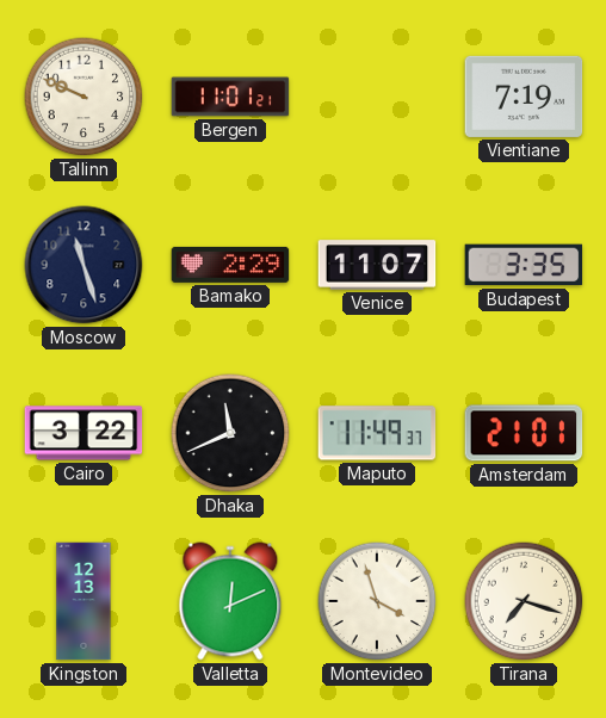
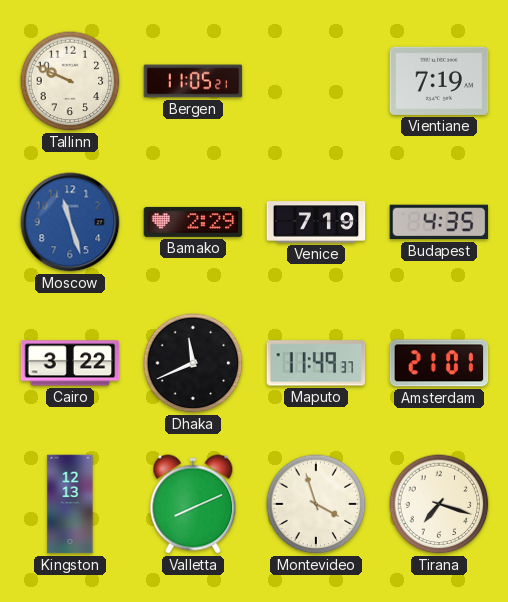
Bergen: 11:01 -> 11:05
Moscow dial: navy -> blue
Venice: 11:07 -> 7:19
Budapest: 3:35 -> 4:35
Valletta: 12:11 -> 8:11
